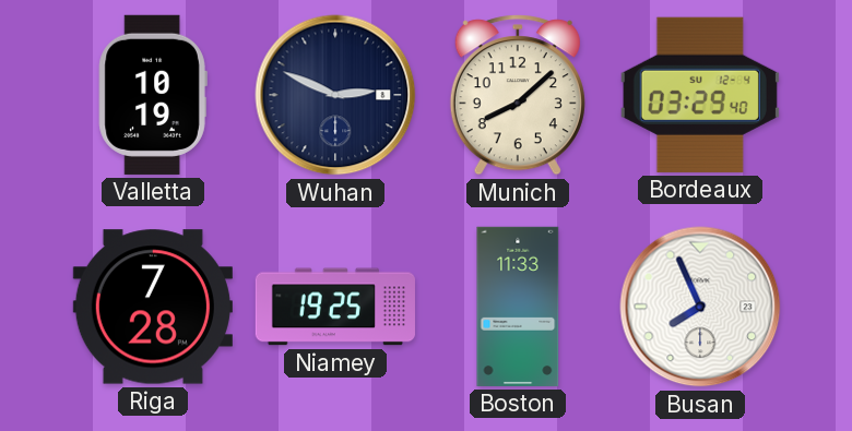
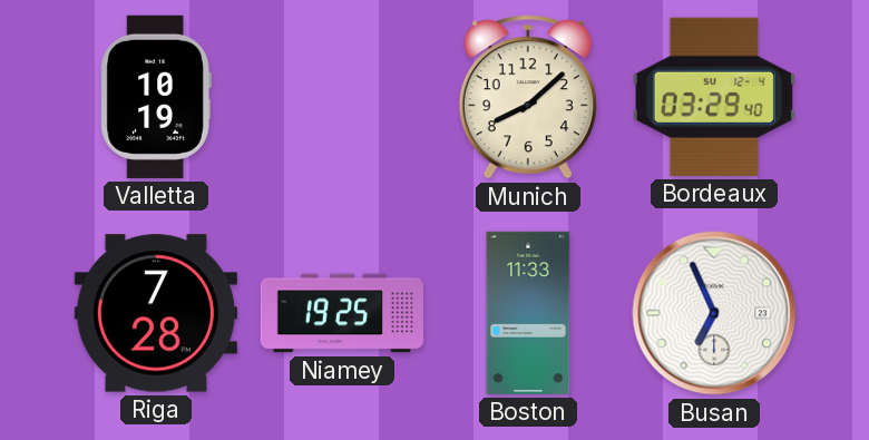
Wuhan: 2:49 -> none
Busan: 7:56 -> 6:56
